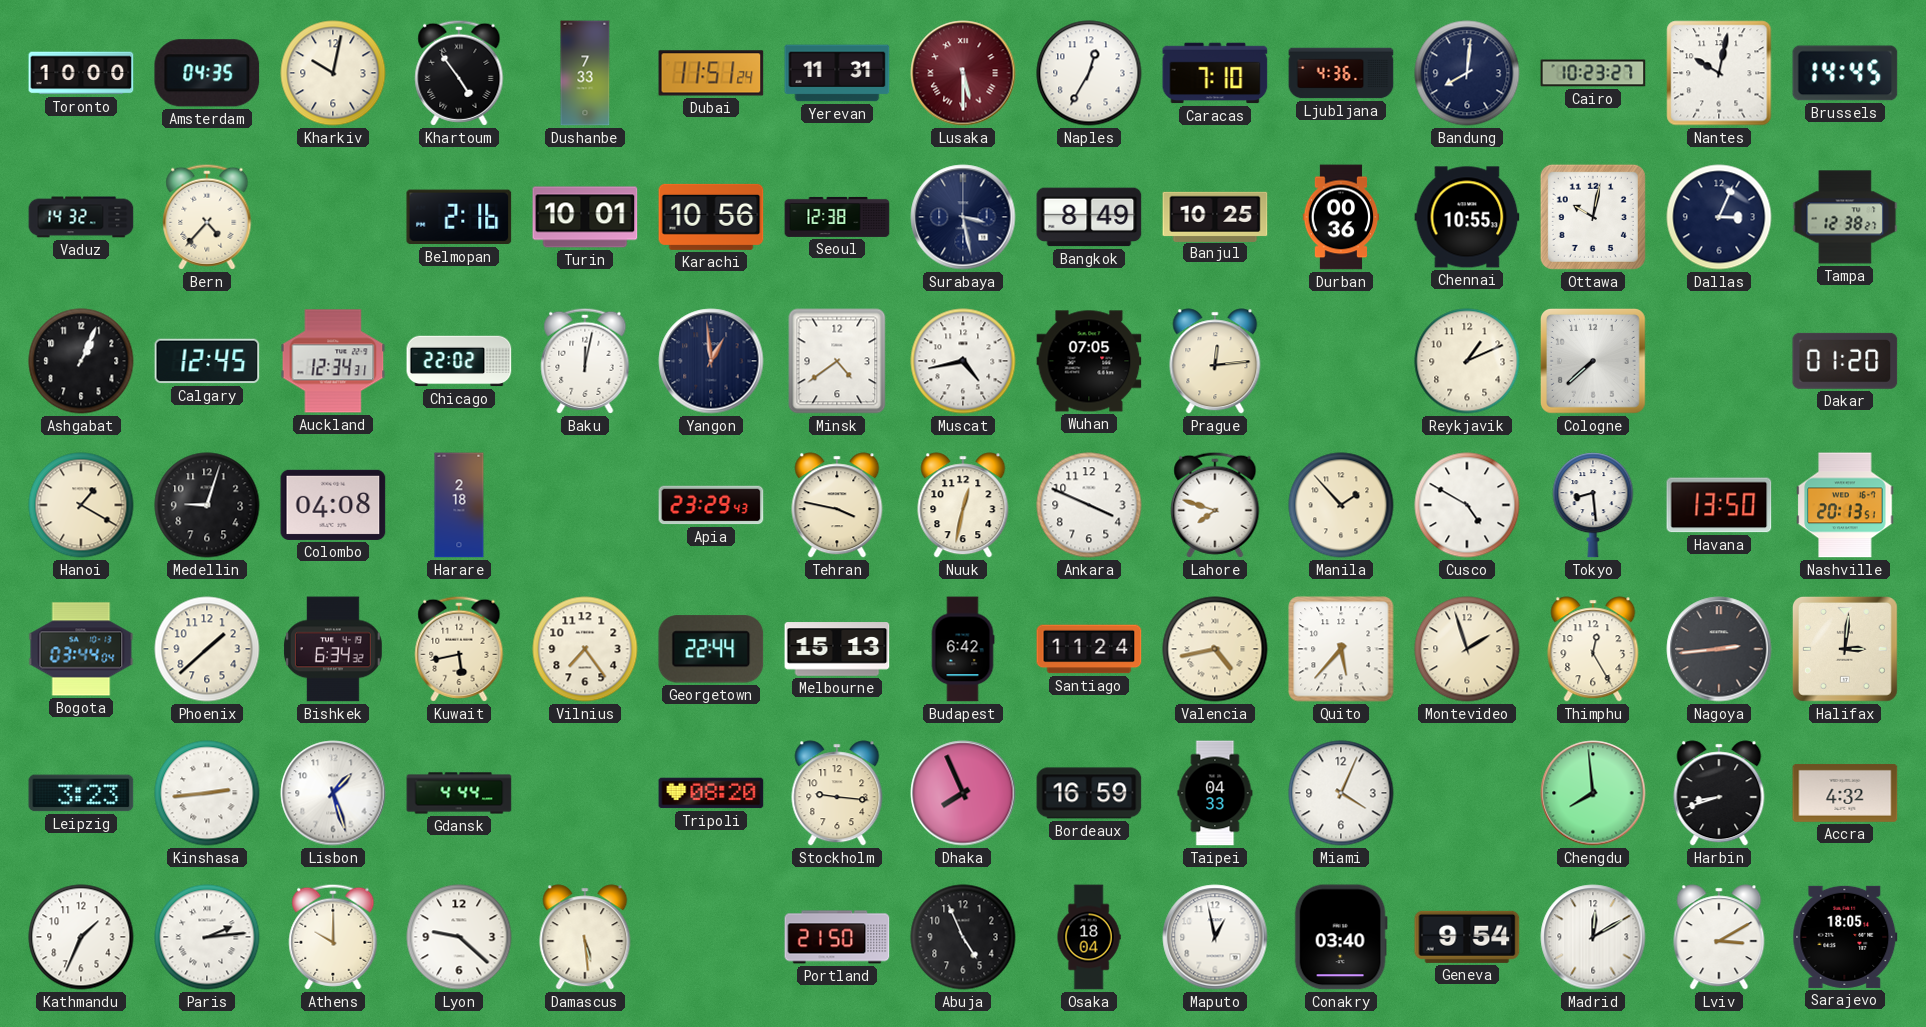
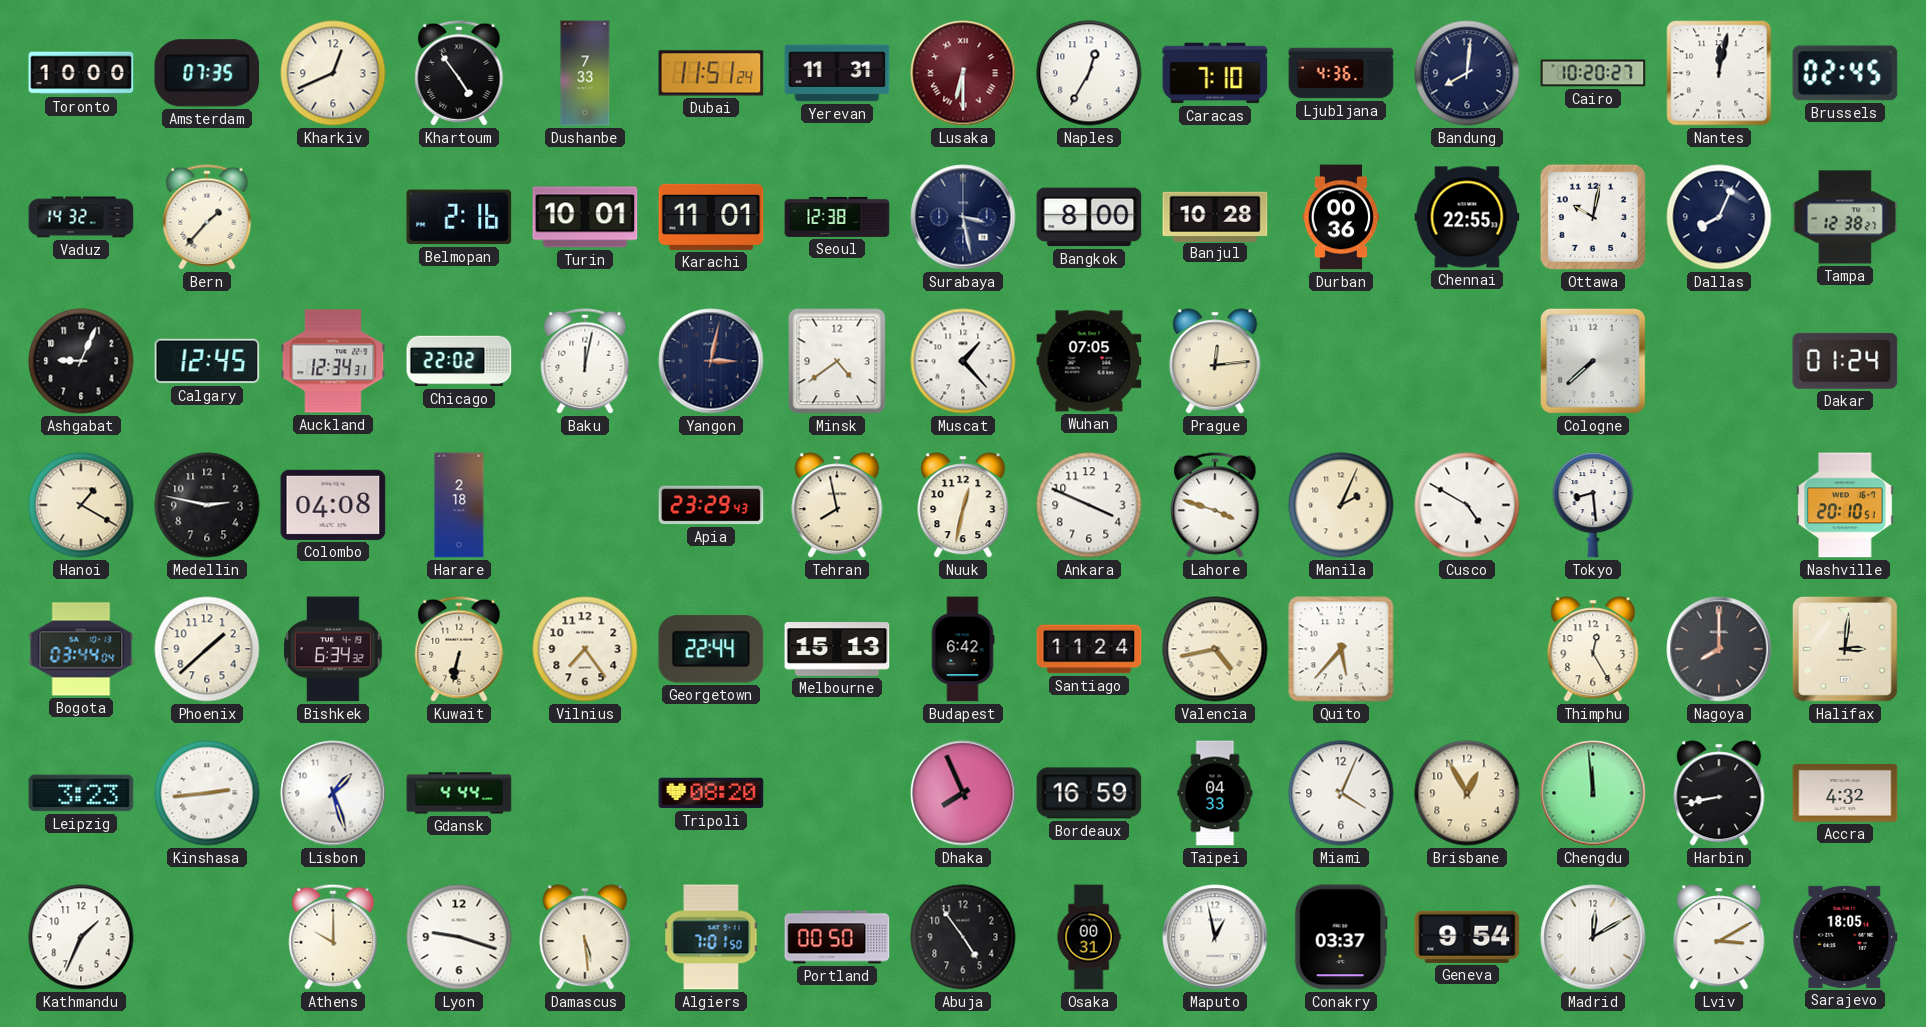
Amsterdam: 04:35 -> 07:35
Kharkiv: 10:02 -> 12:41
Lusaka: 5:30 -> 6:30
Cairo: 10:23 -> 10:20
Nantes: 10:02 -> 12:02
Brussels: 14:45 -> 02:45
Bern: 4:37 -> 1:37
Karachi: 10:56 -> 11:01
Bangkok: 8:49 -> 8:00
Banjul: 10:25 -> 10:28
Chennai: 10:55 -> 22:55
Dallas: 3:04 -> 8:04
Ashgabat: 1:04 -> 9:04
Yangon: 12:59 -> 3:02
Muscat: 4:43 -> 1:23
Reykjavik: 1:11 -> none
Dakar: 01:20 -> 01:24
Medellin: 9:03 -> 2:47
Tehran: 3:47 -> 7:58
Lahore: 7:48 -> 3:48
Manila: 1:53 -> 2:04
Havana: 13:50 -> none
Nashville: 20:13 -> 20:10
Kuwait: 5:43 -> 6:32
Montevideo: 1:57 -> none
Nagoya: 2:44 -> 8:00
Stockholm: 9:16 -> none
Brisbane: none -> 12:55
Chengdu: 7:59 -> 11:59
Harbin: 8:42 -> 8:43
Paris: 2:14 -> none
Lyon: 9:22 -> 9:18
Algiers: none -> 7:01
Portland: 21:50 -> 00:50
Abuja: 4:56 -> 4:54
Osaka: 18:04 -> 00:31
Conakry: 03:40 -> 03:37
